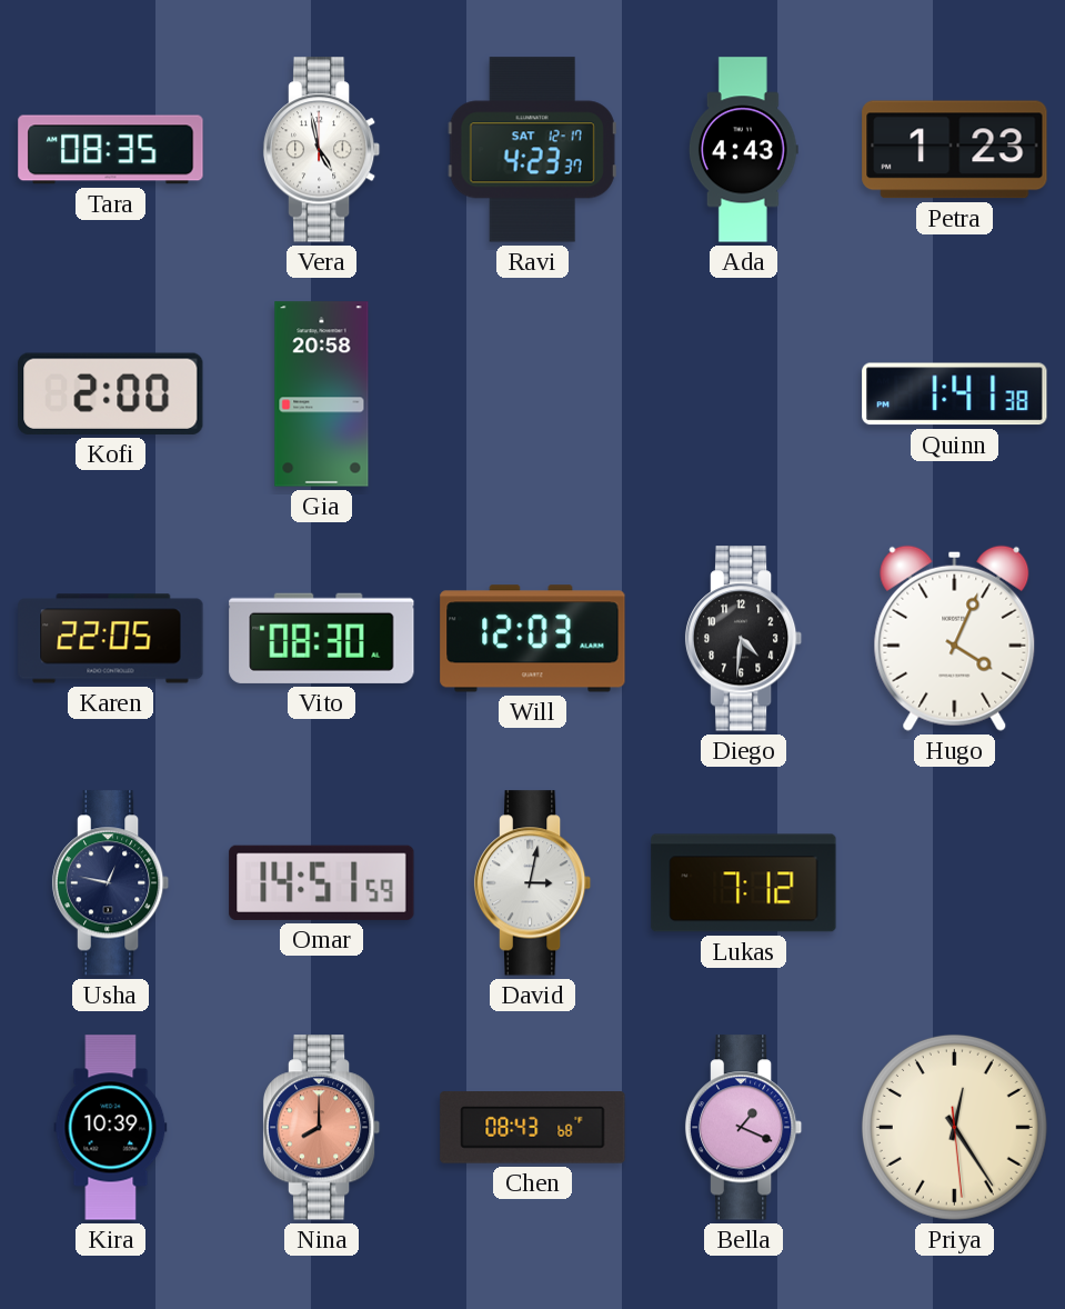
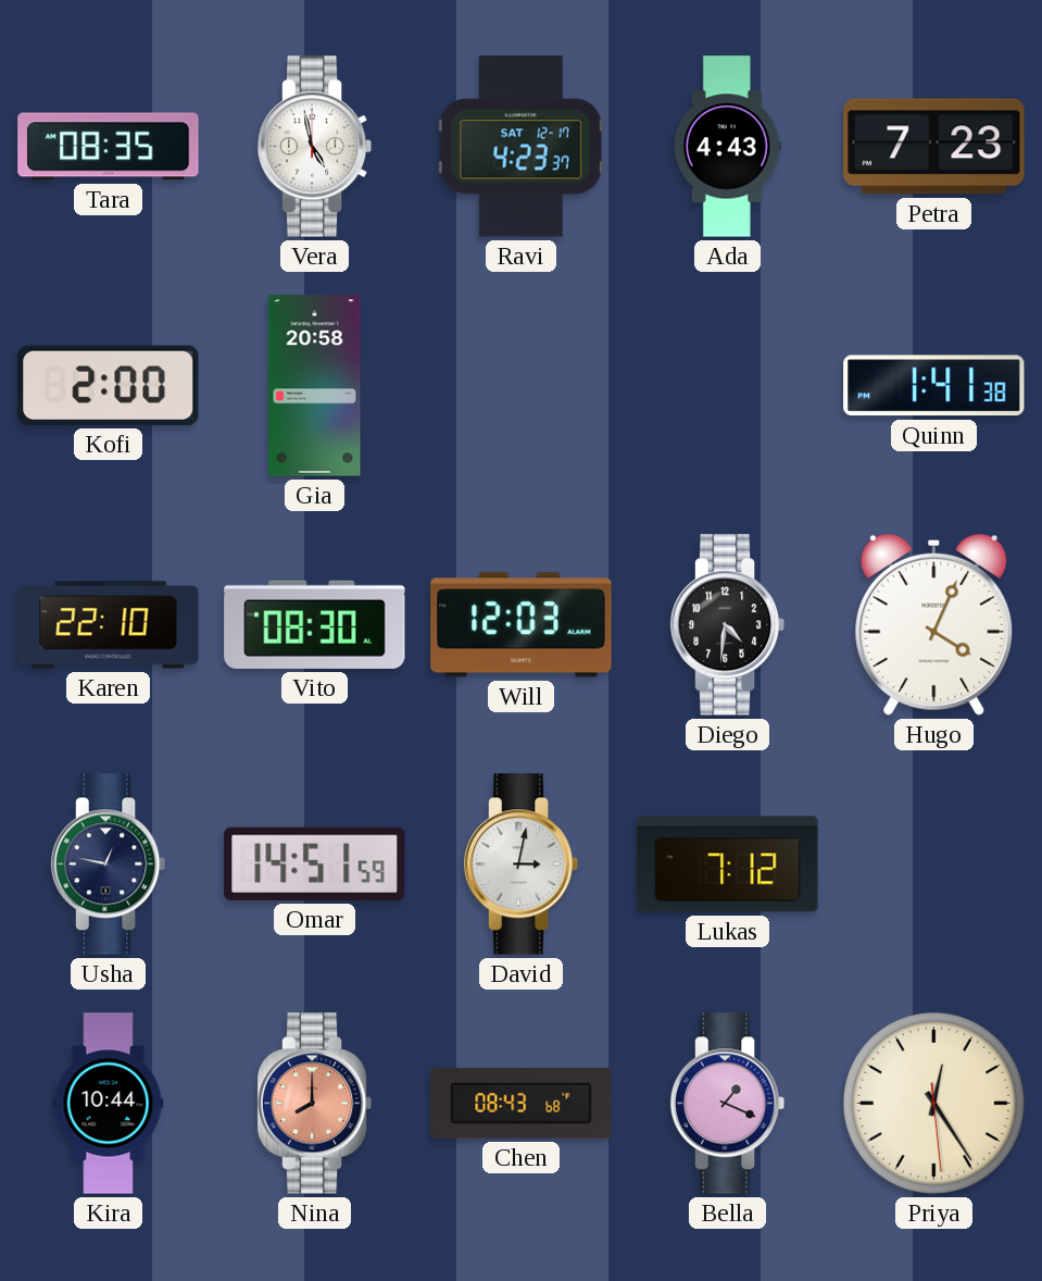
Petra: 1:23 -> 7:23
Karen: 22:05 -> 22:10
Kira: 10:39 -> 10:44
